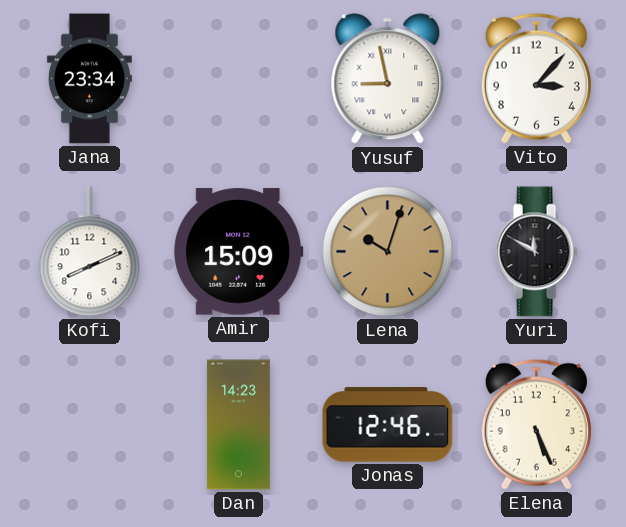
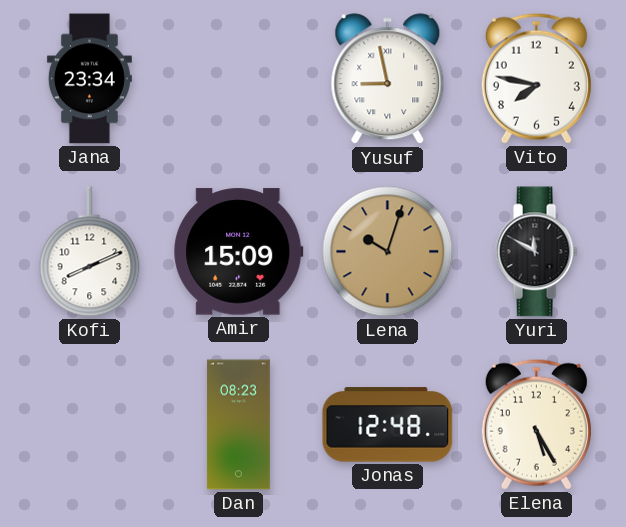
Vito: 3:07 -> 7:47
Dan: 14:23 -> 08:23
Jonas: 12:46 -> 12:48
Elena: 5:26 -> 5:25
